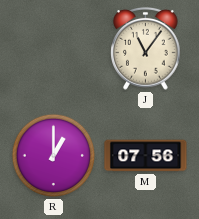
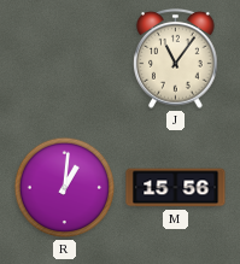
R: 1:00 -> 1:01
M: 07:56 -> 15:56
